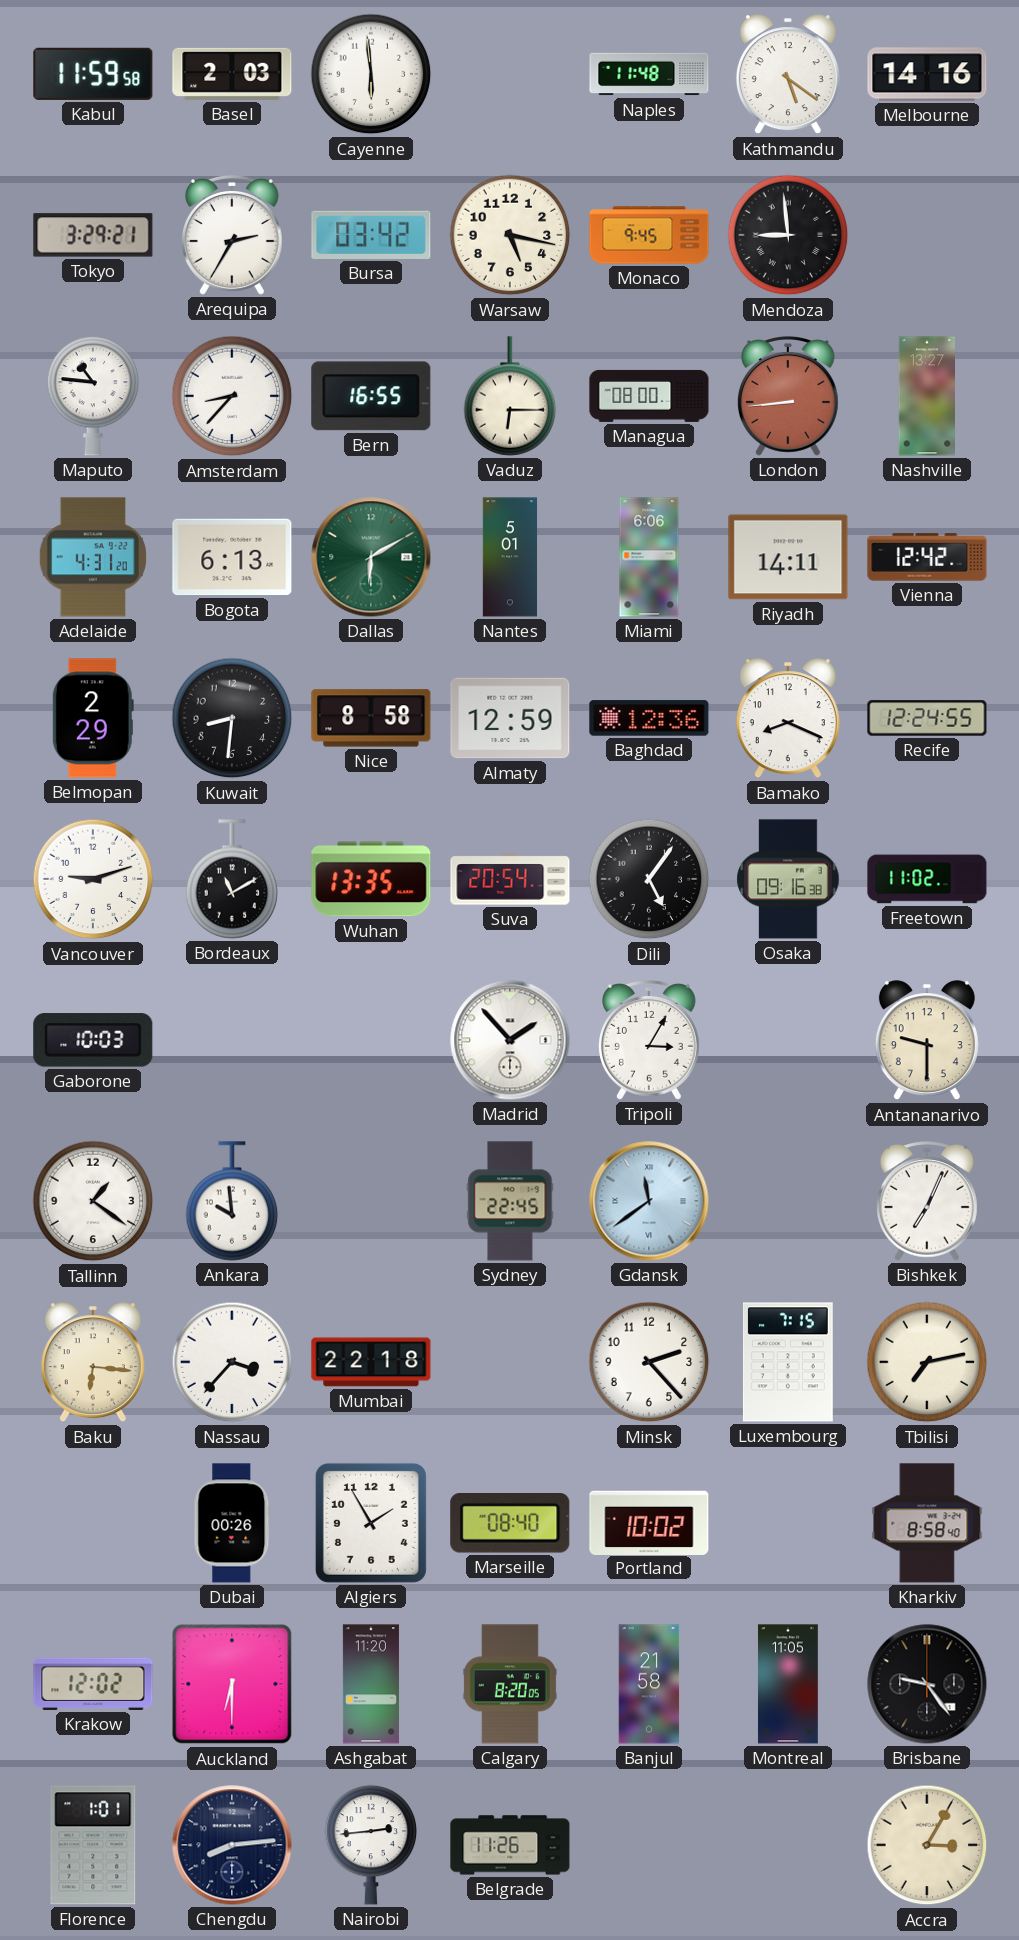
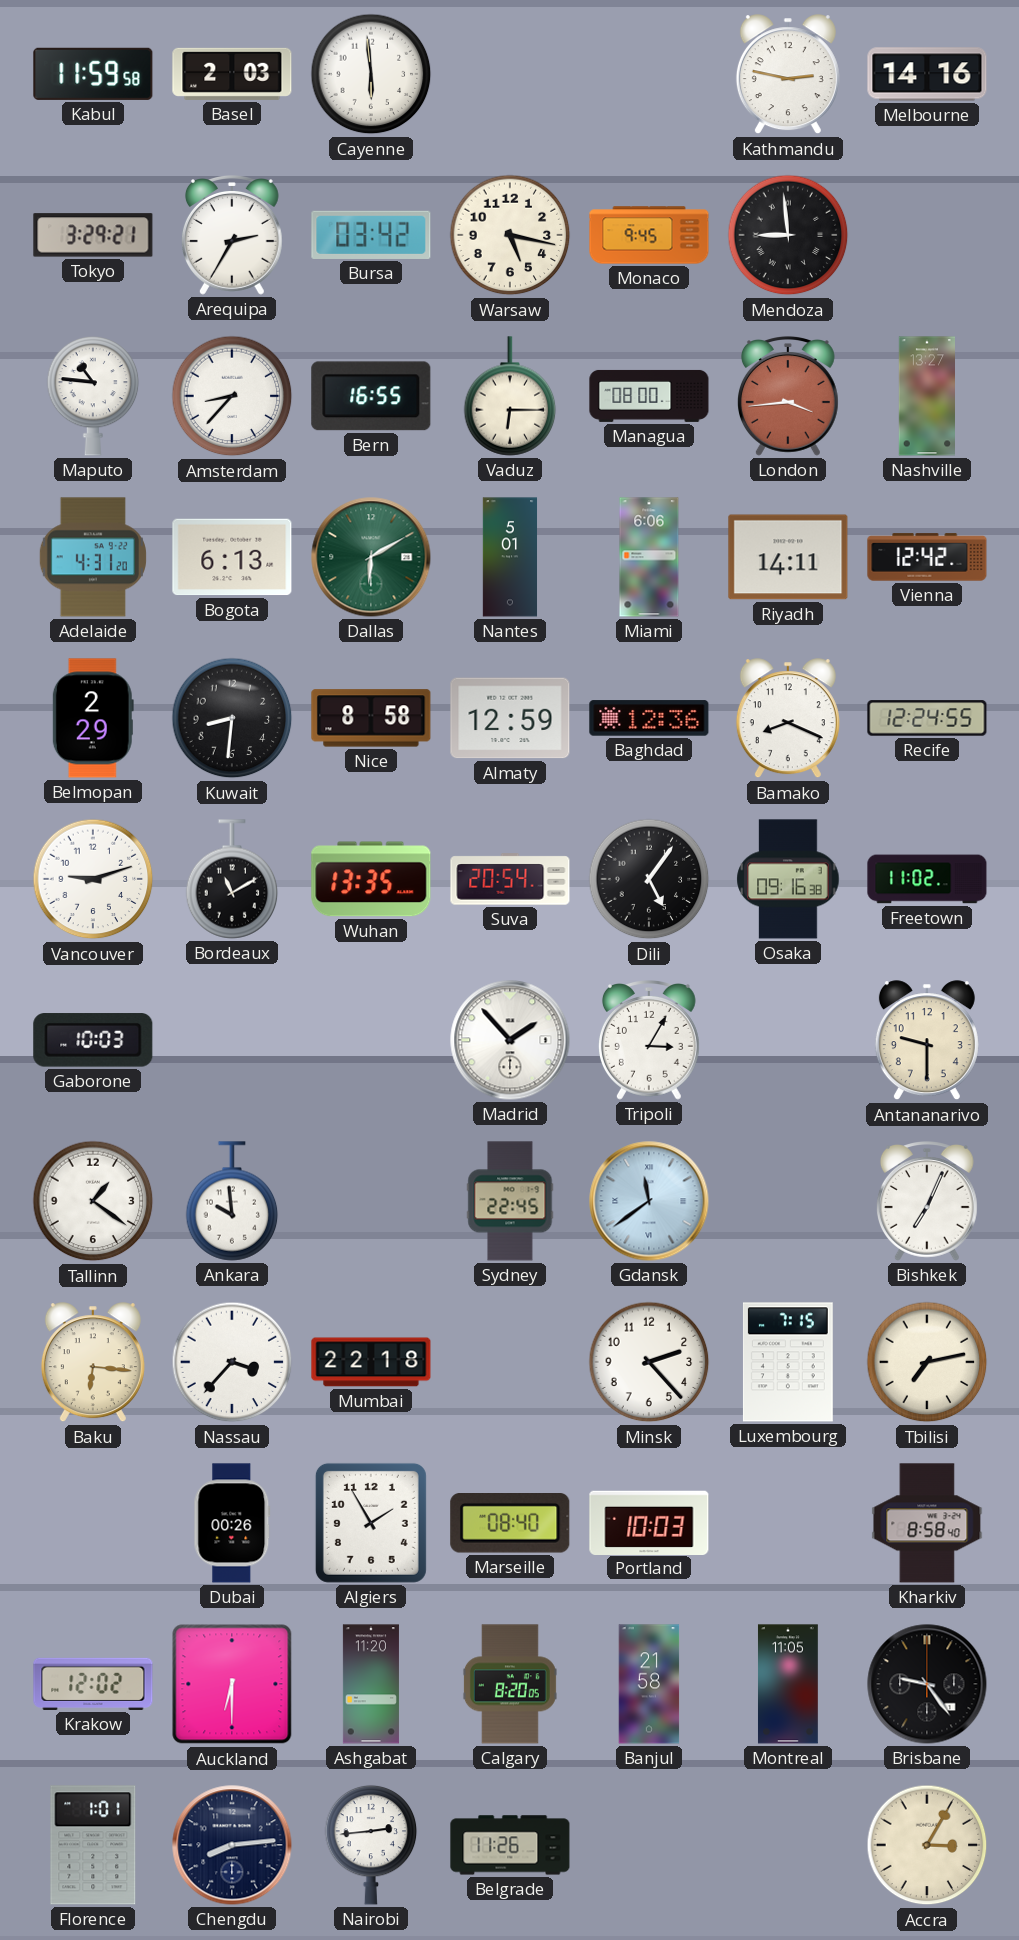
Naples: 11:48 -> none
Kathmandu: 5:21 -> 2:47
London: 8:44 -> 3:44
Portland: 10:02 -> 10:03
